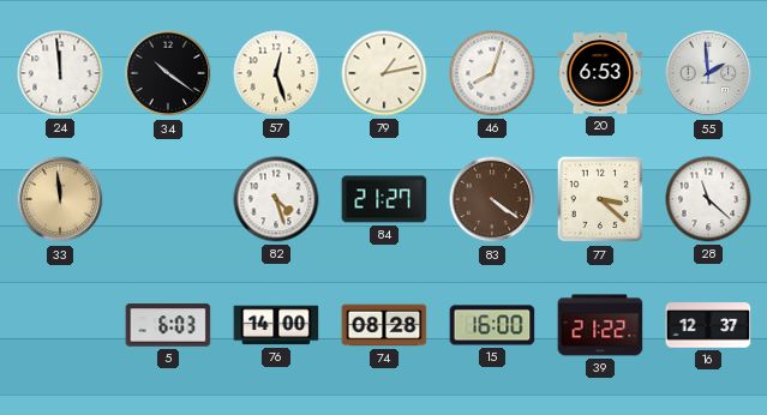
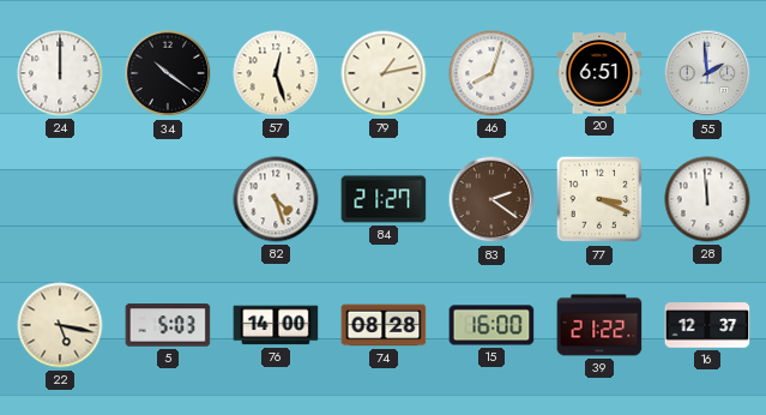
24: 11:59 -> 12:00
20: 6:53 -> 6:51
33: 11:59 -> none
83: 4:21 -> 2:21
77: 3:22 -> 3:19
28: 11:22 -> 11:59
22: none -> 5:17
5: 6:03 -> 5:03
